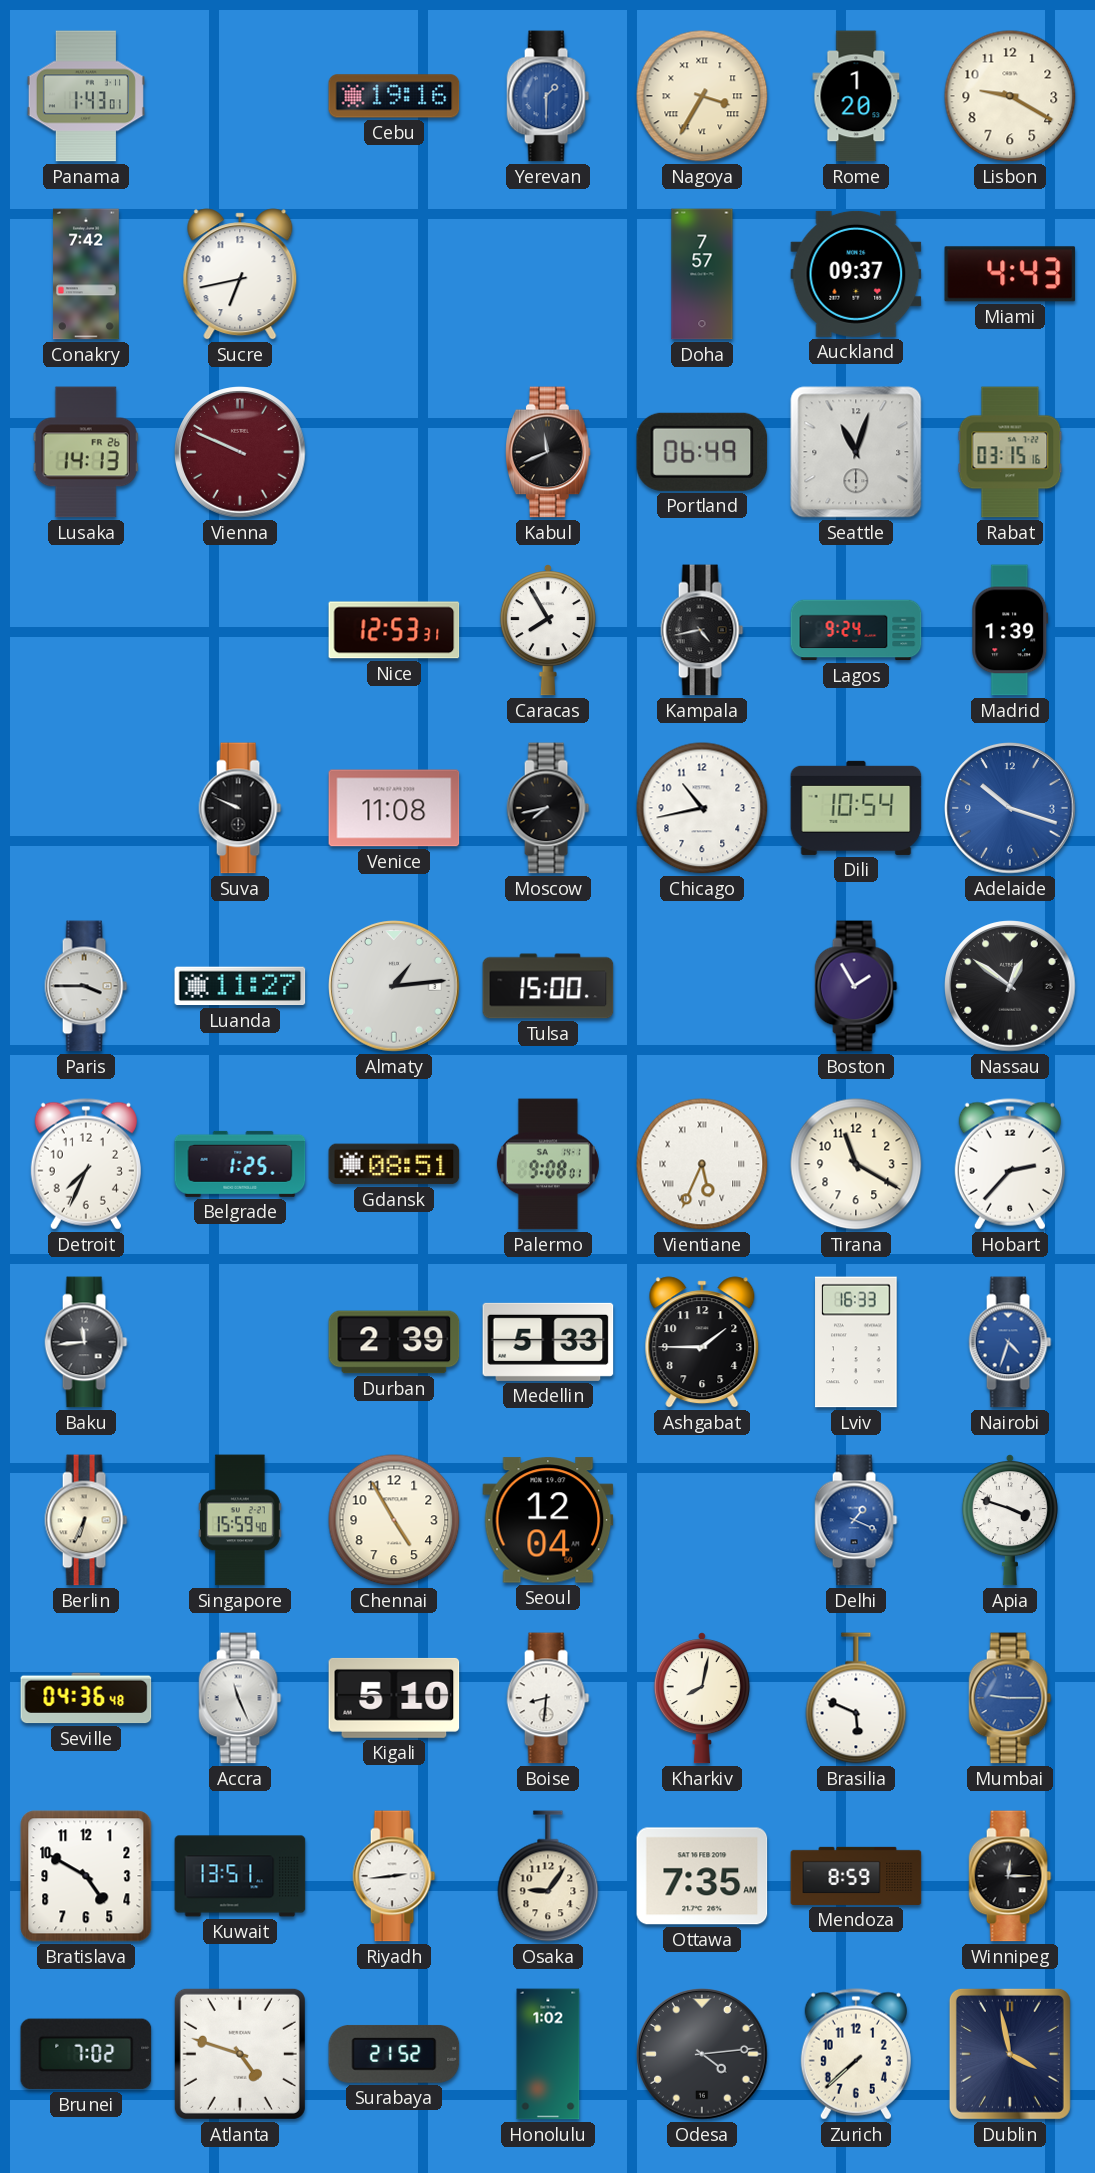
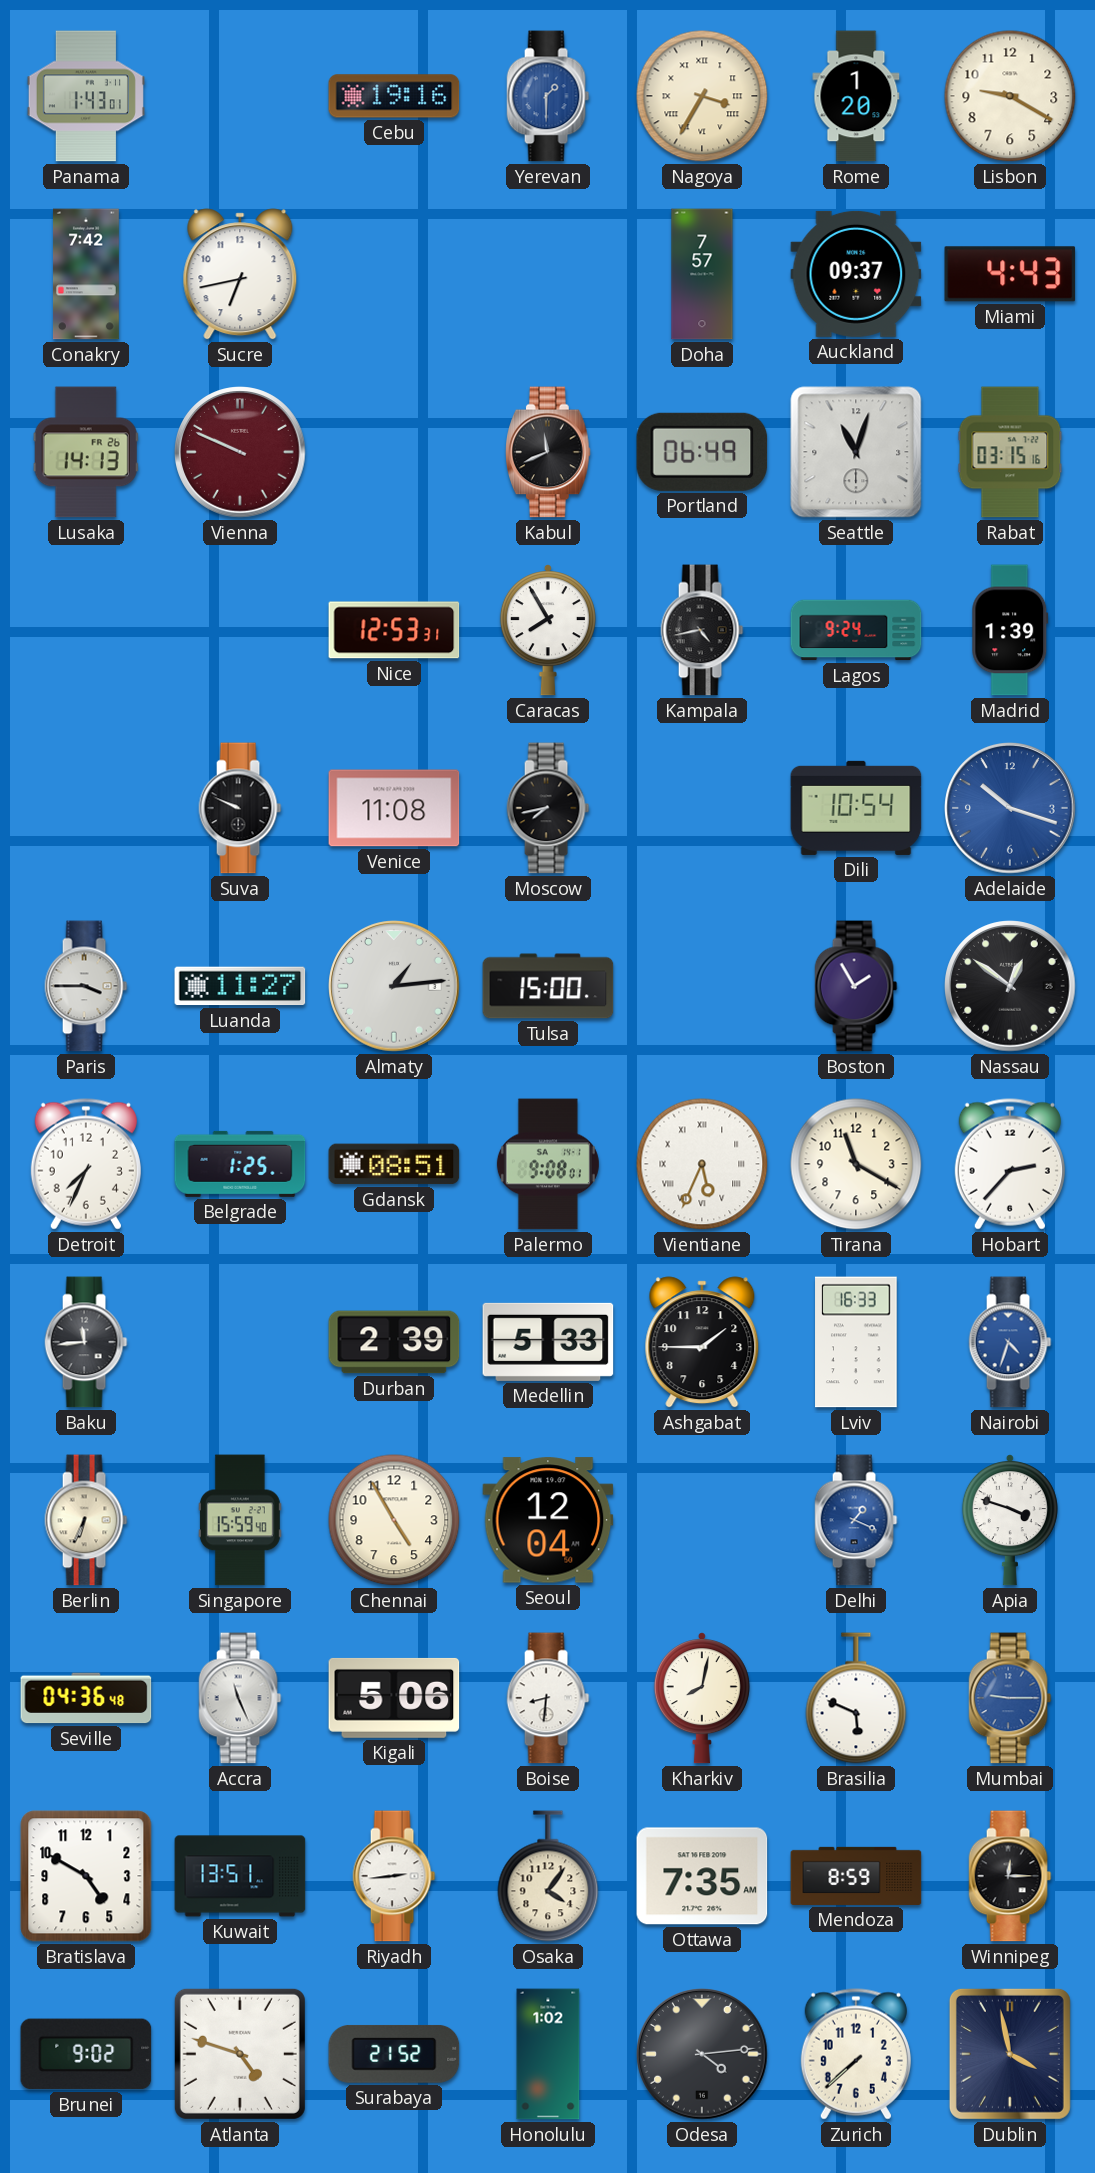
Chicago: 10:43 -> none
Kigali: 5:10 -> 5:06
Osaka: 9:06 -> 4:06
Brunei: 7:02 -> 9:02
